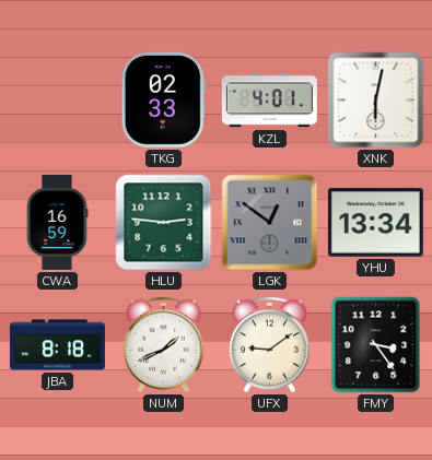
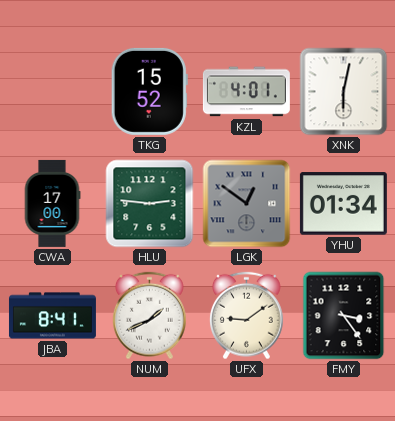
TKG: 02:33 -> 15:52
CWA: 16:59 -> 17:00
YHU: 13:34 -> 01:34
JBA: 8:18 -> 8:41
